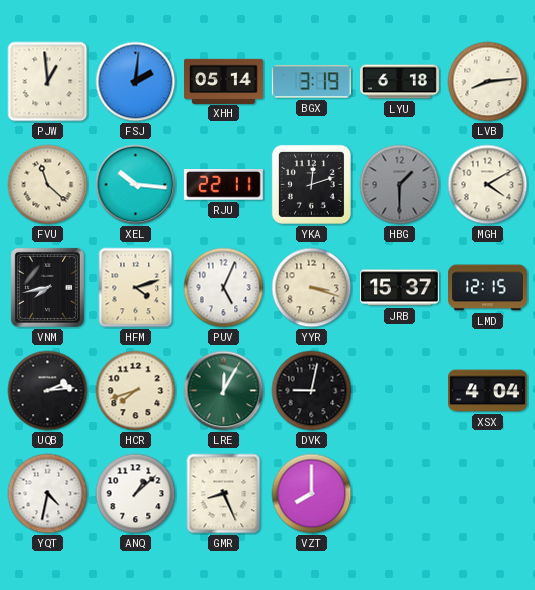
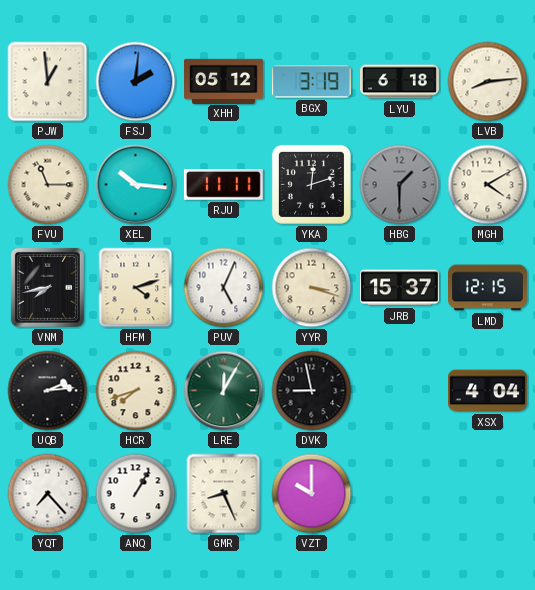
XHH: 05:14 -> 05:12
FVU: 11:22 -> 11:15
RJU: 22:11 -> 11:11
DVK: 9:02 -> 8:58
YQT: 4:32 -> 7:23
ANQ: 1:08 -> 1:05
VZT: 8:00 -> 10:00
